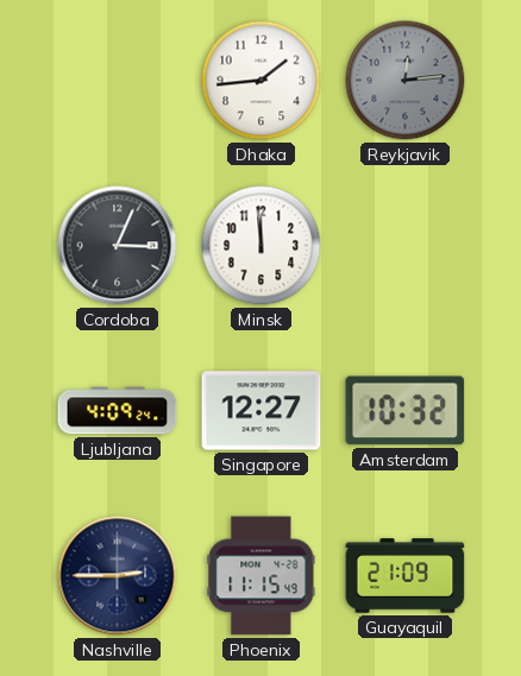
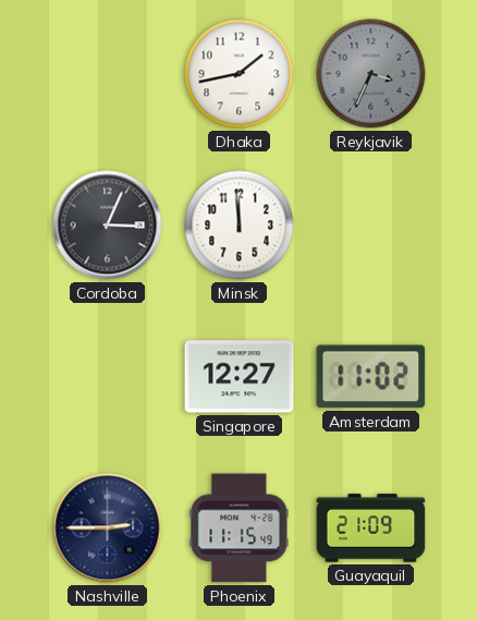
Dhaka: 1:44 -> 1:43
Reykjavik: 12:14 -> 3:34
Ljubljana: 4:09 -> none
Amsterdam: 10:32 -> 11:02
